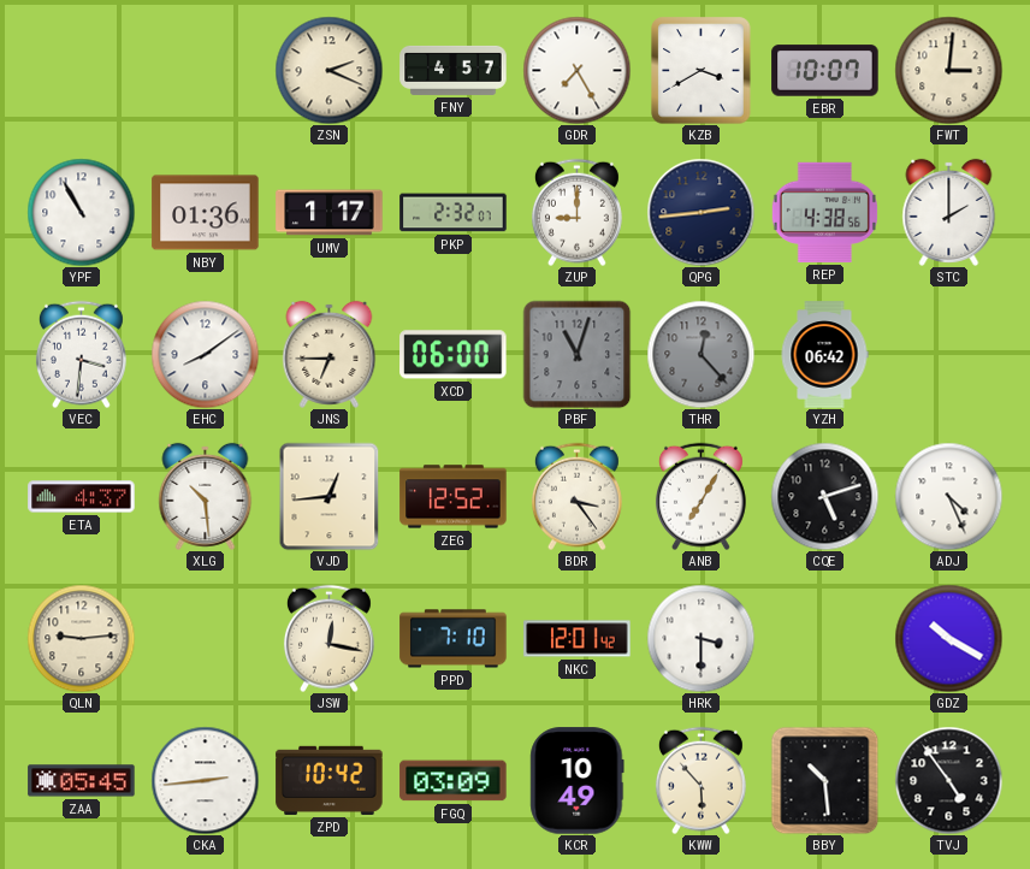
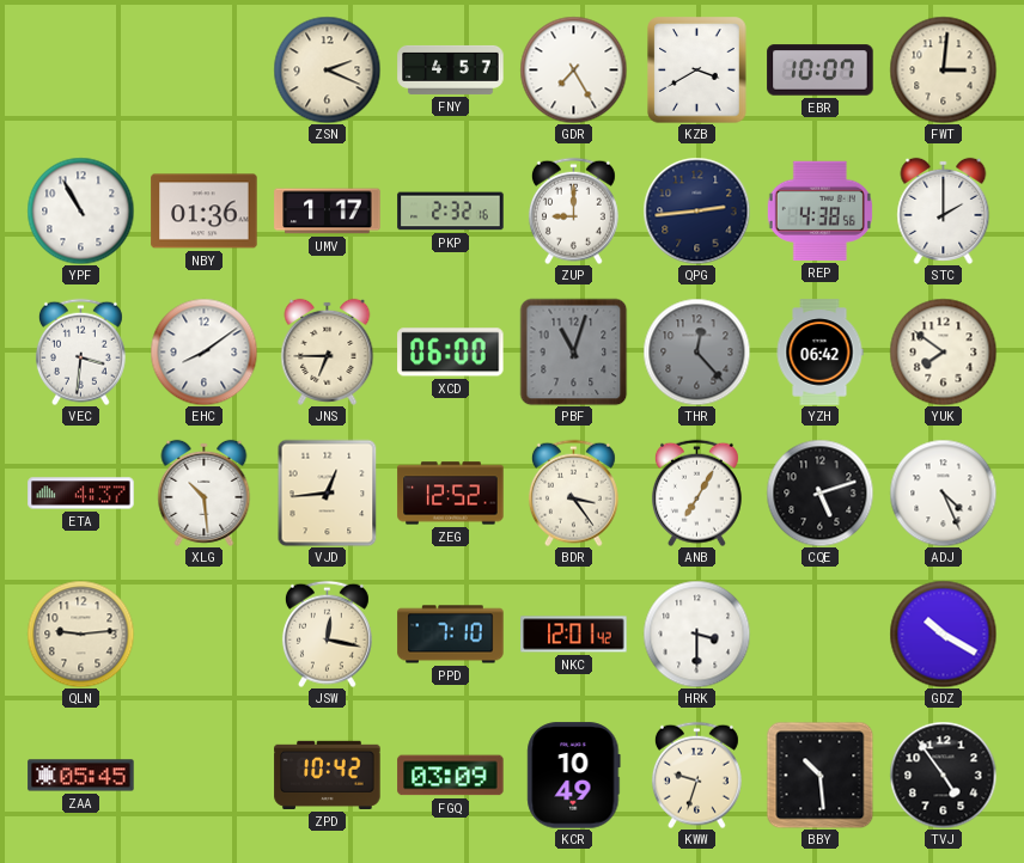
PKP: 2:32:07 -> 2:32:16
YUK: none -> 7:51
CKA: 2:44 -> none
KWW: 5:53 -> 9:33
